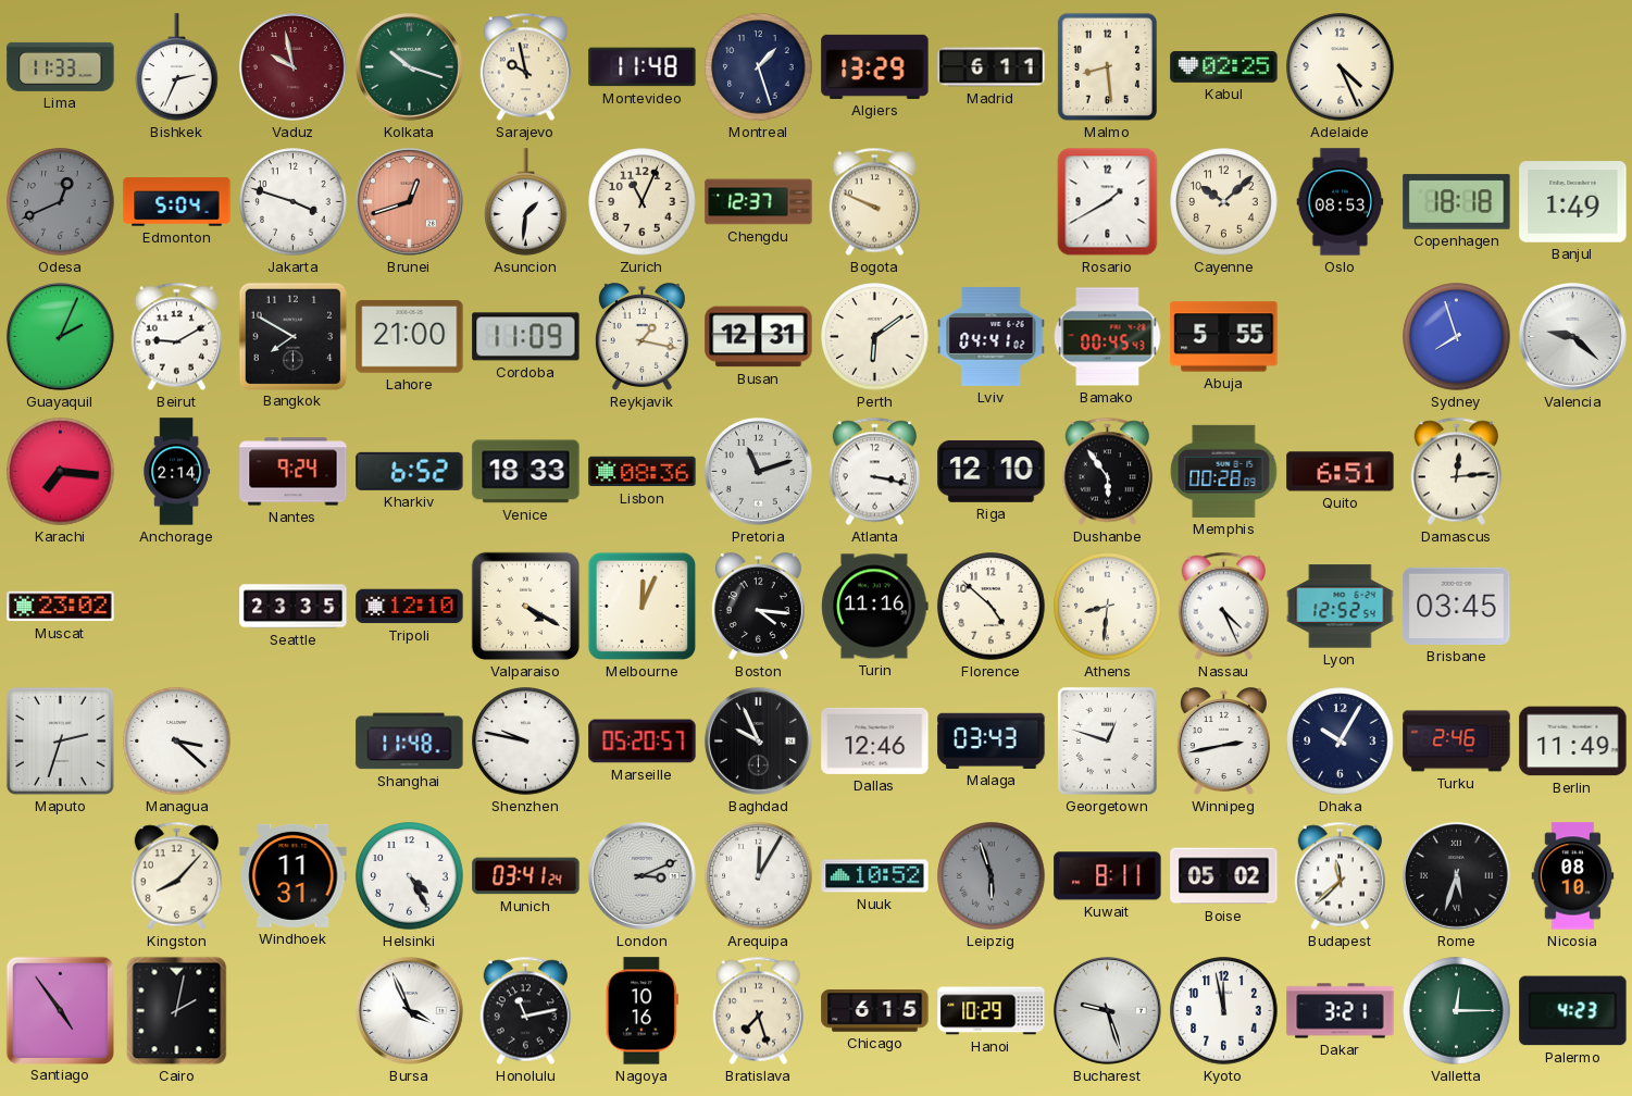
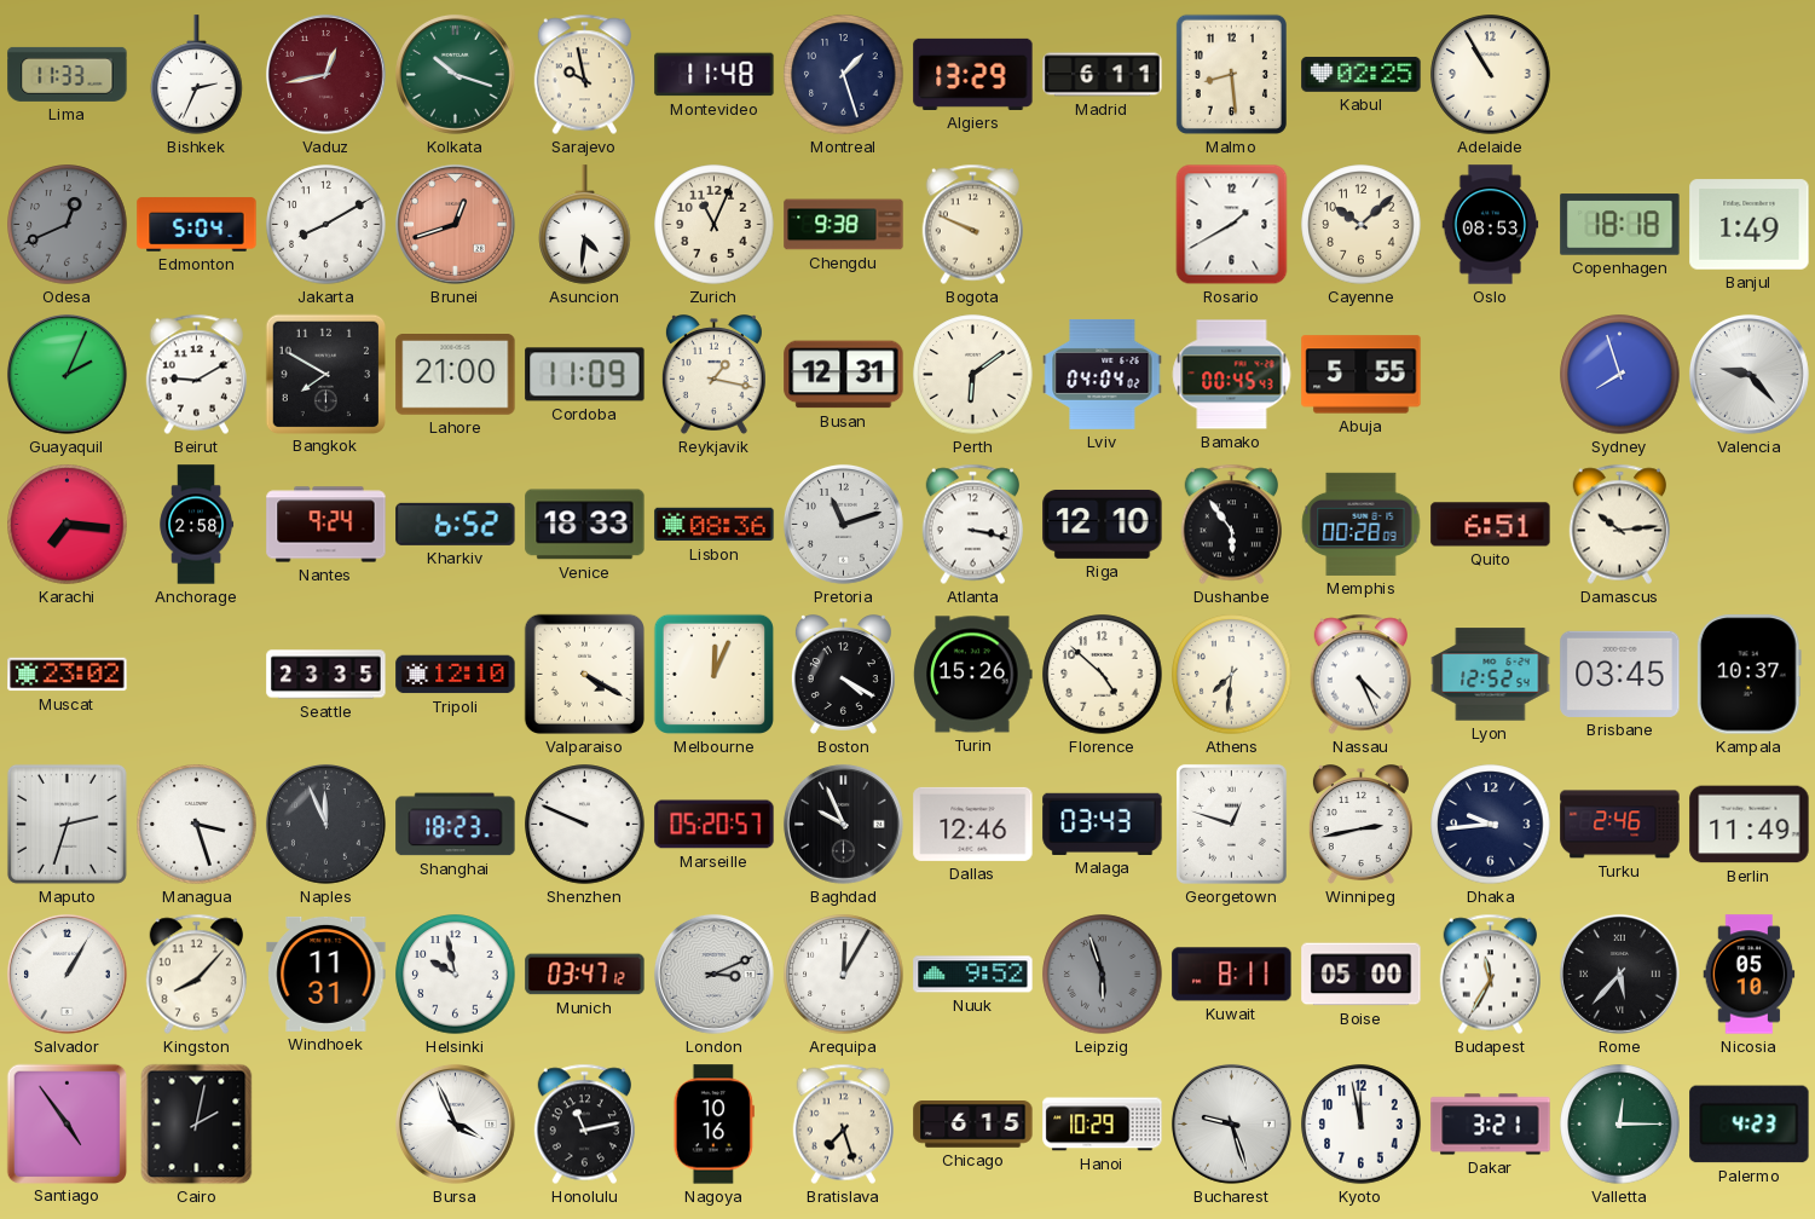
Vaduz: 9:58 -> 12:43
Adelaide: 4:26 -> 10:55
Jakarta: 3:48 -> 8:10
Asuncion: 1:31 -> 4:31
Chengdu: 12:37 -> 9:38
Lviv: 04:41 -> 04:04
Valencia: 9:22 -> 9:23
Anchorage: 2:14 -> 2:58
Damascus: 12:14 -> 10:14
Boston: 4:16 -> 4:20
Turin: 11:16 -> 15:26
Athens: 8:31 -> 7:31
Kampala: none -> 10:37
Managua: 3:22 -> 3:27
Naples: none -> 11:56
Shanghai: 11:48 -> 18:23
Shenzhen: 9:47 -> 9:49
Dhaka: 10:05 -> 9:44
Salvador: none -> 1:05
Helsinki: 4:25 -> 9:58
Munich: 03:41 -> 03:47
Nuuk: 10:52 -> 9:52
Boise: 05:02 -> 05:00
Budapest: 11:38 -> 11:35
Rome: 5:33 -> 5:37
Nicosia: 08:10 -> 05:10
